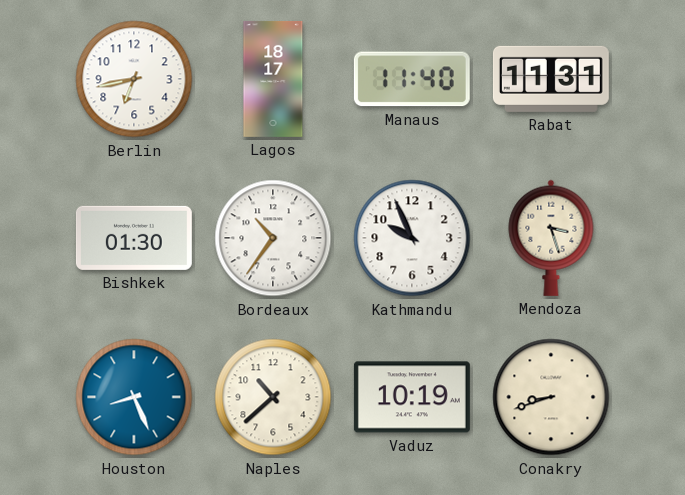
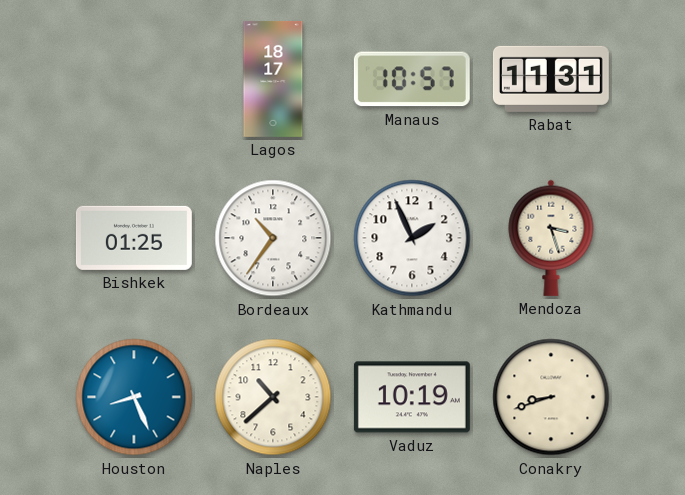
Berlin: 6:43 -> none
Manaus: 11:40 -> 10:57
Bishkek: 01:30 -> 01:25
Kathmandu: 9:56 -> 1:56
